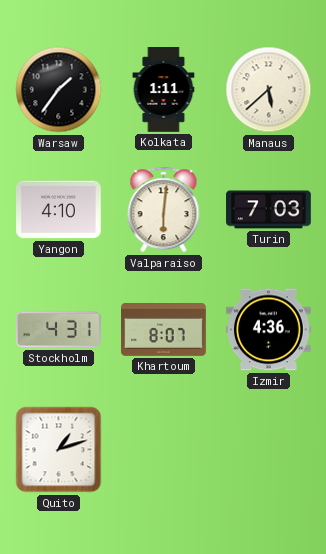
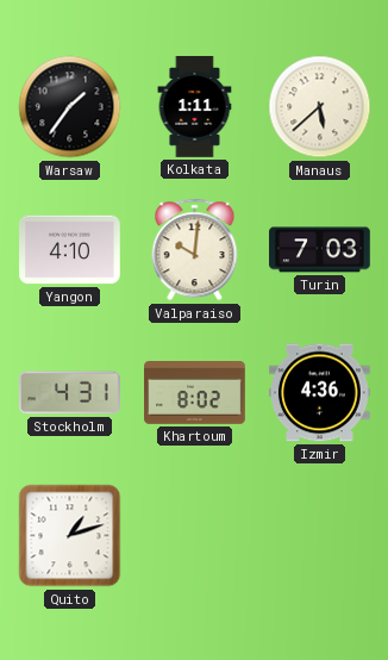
Valparaiso: 6:01 -> 10:01
Khartoum: 8:07 -> 8:02
